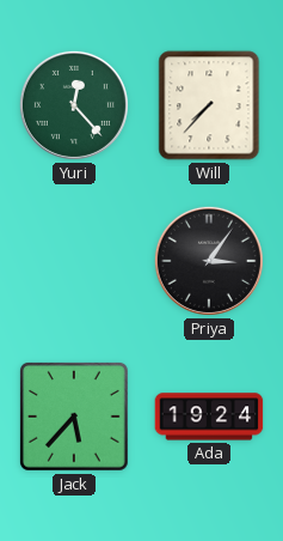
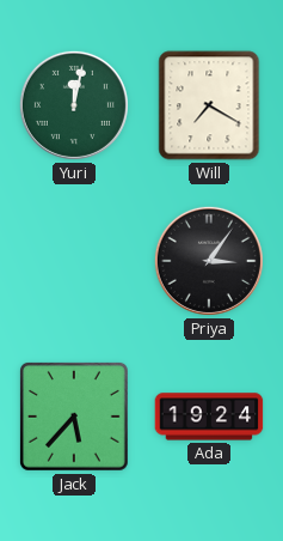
Yuri: 12:23 -> 12:02
Will: 7:37 -> 7:20
